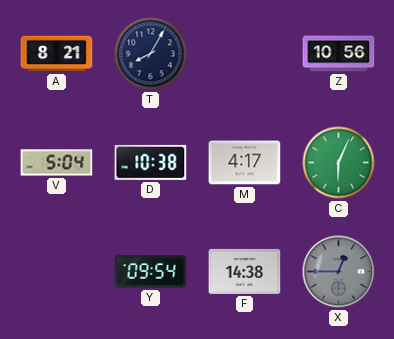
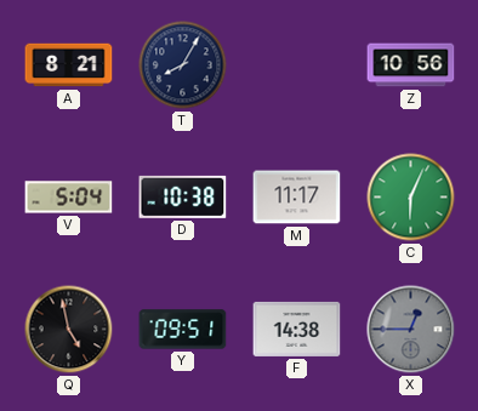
M: 4:17 -> 11:17
Q: none -> 4:58
Y: 09:54 -> 09:51
